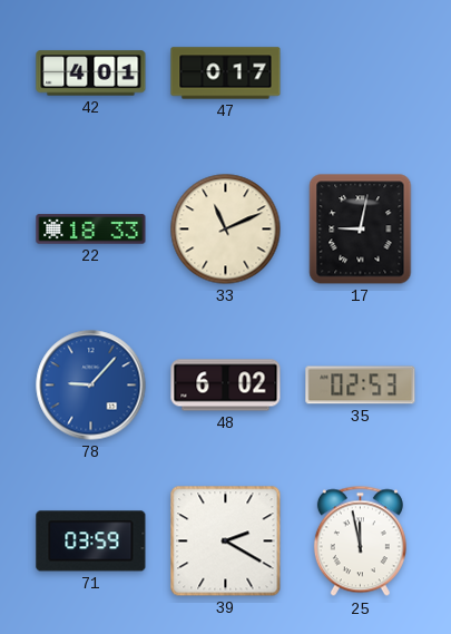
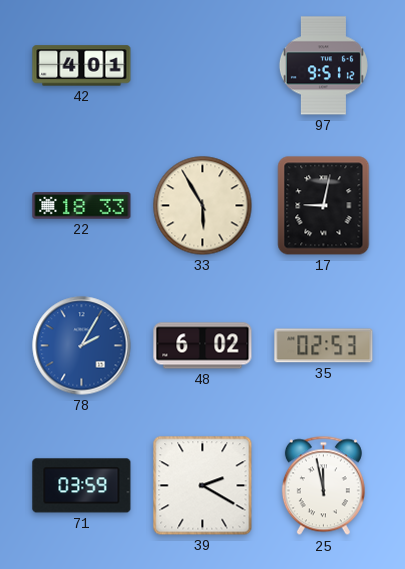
47: 0:17 -> none
97: none -> 9:51
33: 11:11 -> 5:55
78: 9:07 -> 2:05
